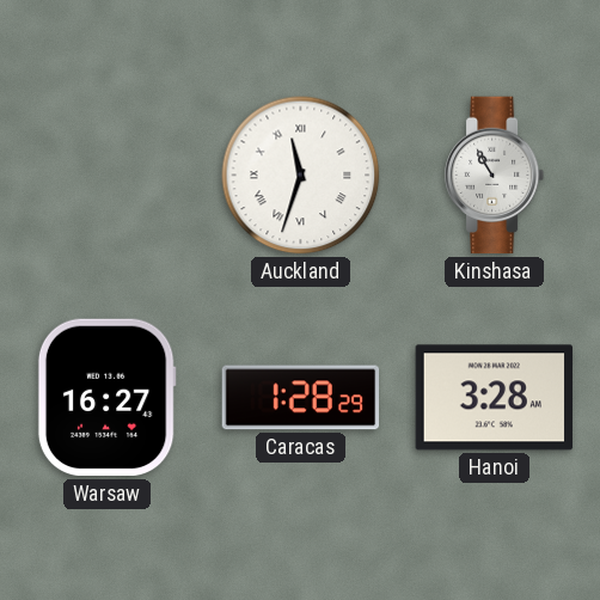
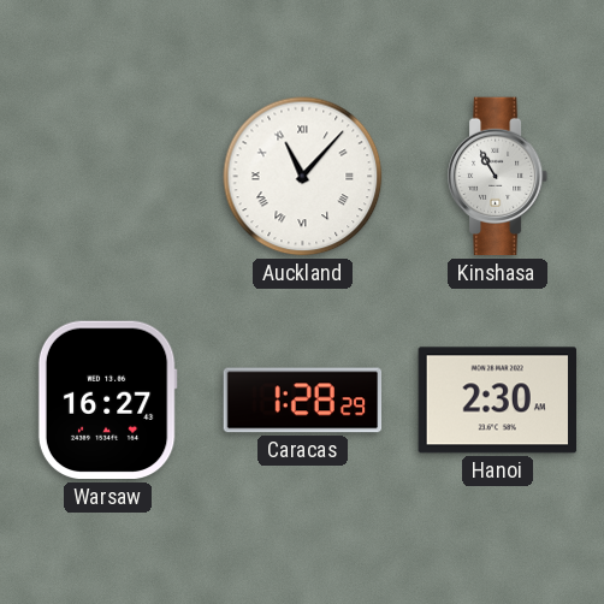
Auckland: 11:33 -> 11:07
Hanoi: 3:28 -> 2:30
